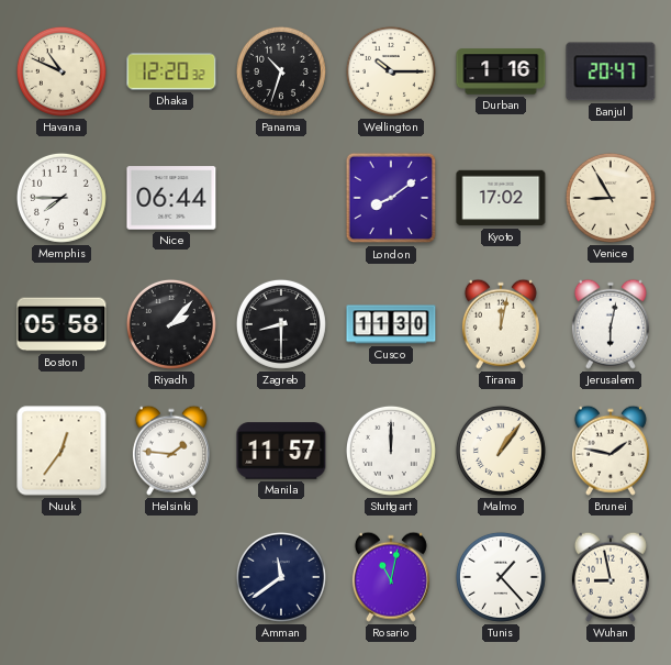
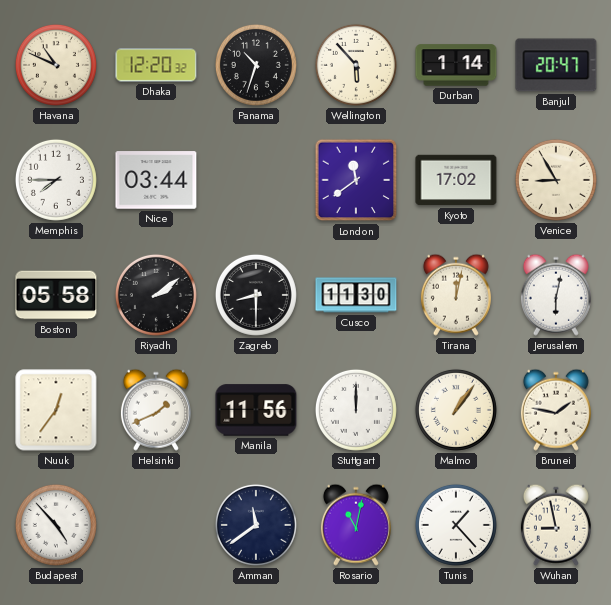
Wellington: 10:15 -> 5:53
Durban: 1:16 -> 1:14
Nice: 06:44 -> 03:44
London: 8:09 -> 11:39
Riyadh: 2:07 -> 2:09
Helsinki: 1:46 -> 1:41
Manila: 11:57 -> 11:56
Budapest: none -> 4:53
